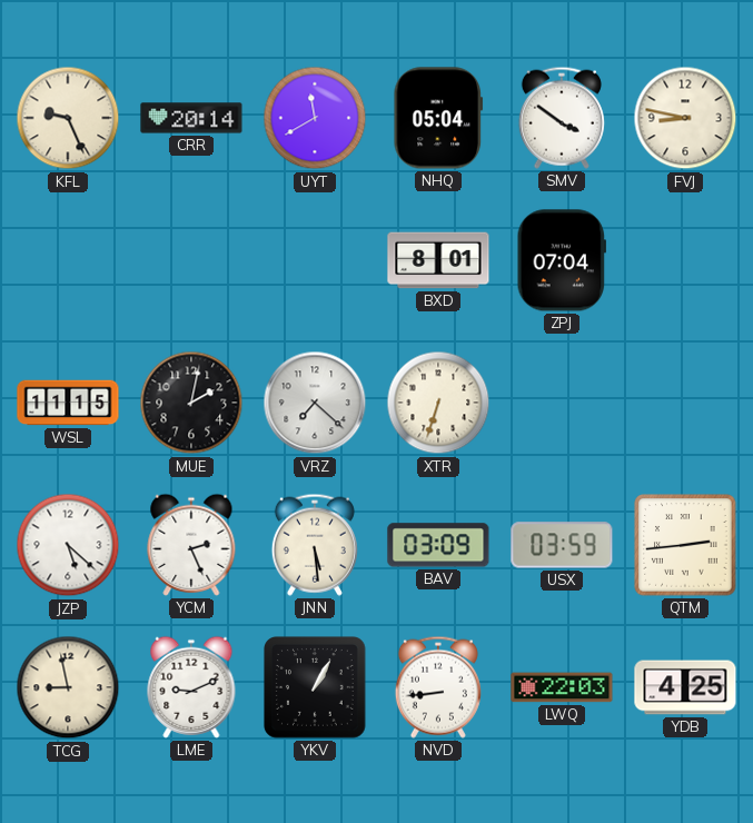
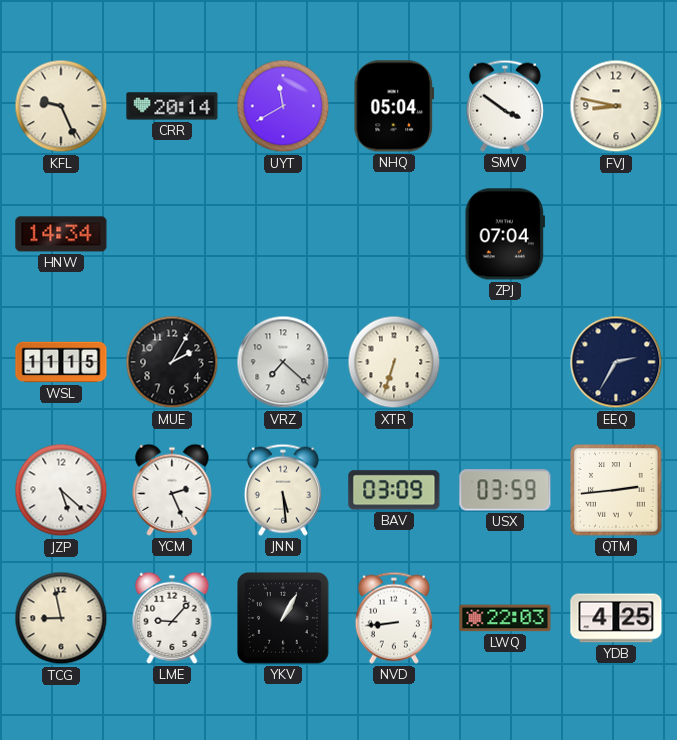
HNW: none -> 14:34
BXD: 8:01 -> none
MUE: 2:02 -> 2:05
EEQ: none -> 2:35
LME: 9:11 -> 9:07
